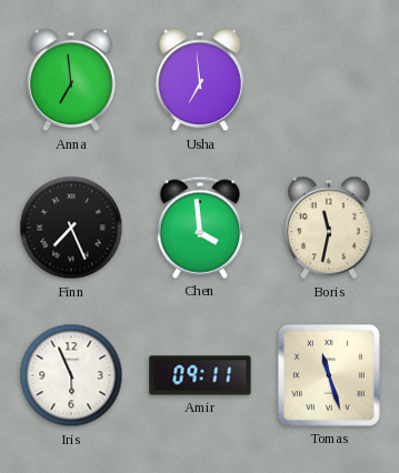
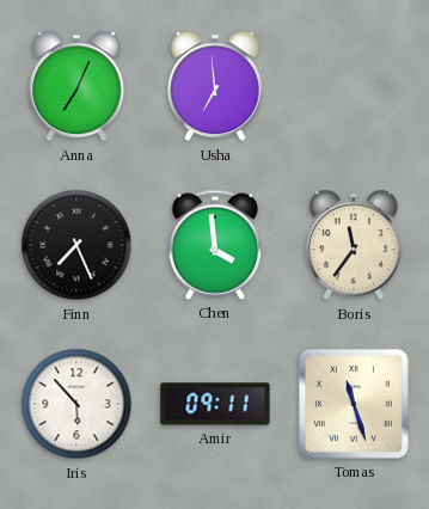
Anna: 6:59 -> 7:04
Boris: 11:32 -> 11:36
Iris: 5:56 -> 5:53
